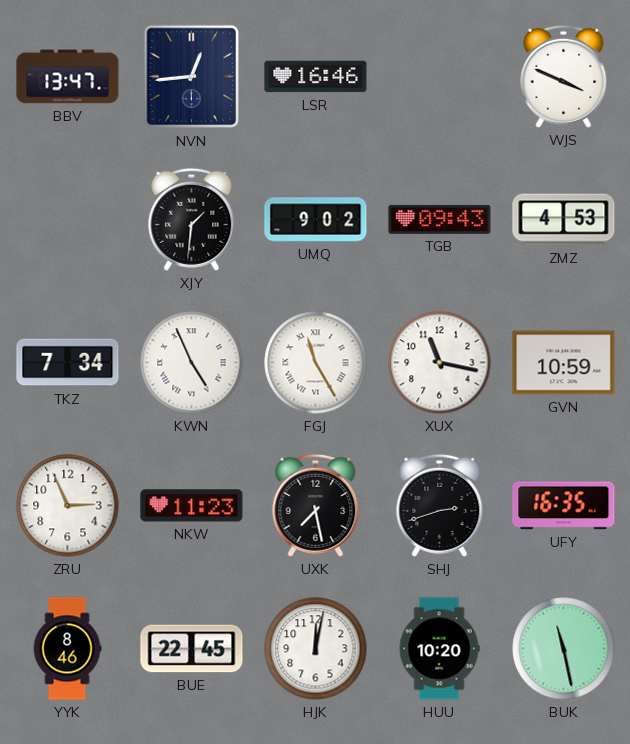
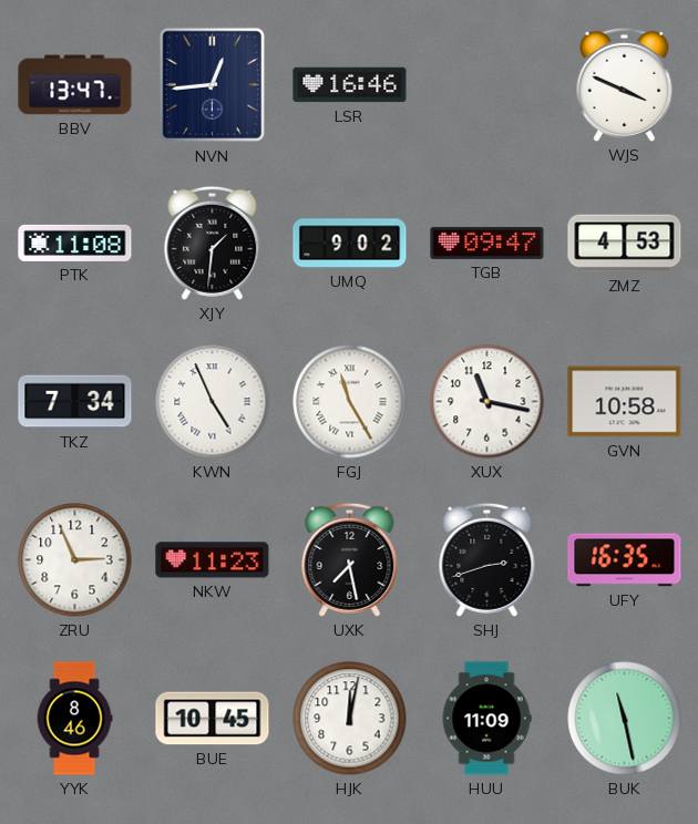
PTK: none -> 11:08
TGB: 09:43 -> 09:47
GVN: 10:59 -> 10:58
BUE: 22:45 -> 10:45
HUU: 10:20 -> 11:09
